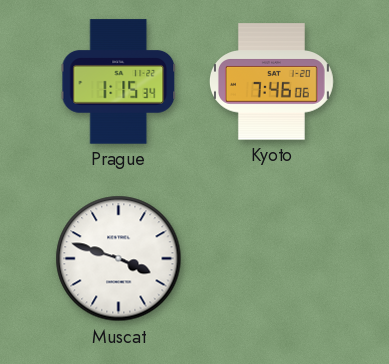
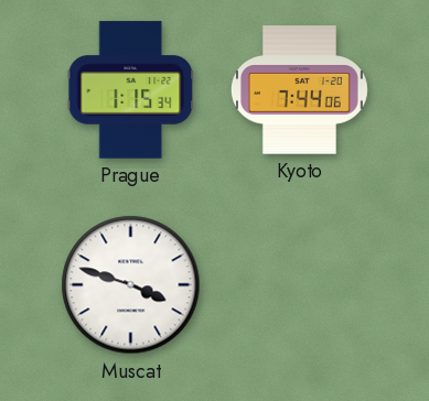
Kyoto: 7:46 -> 7:44
